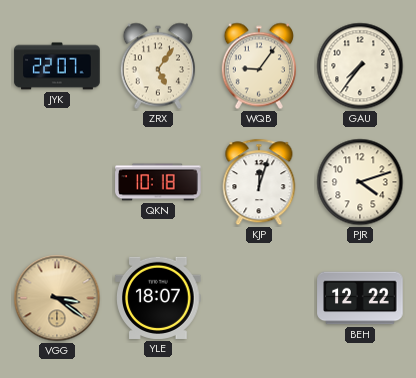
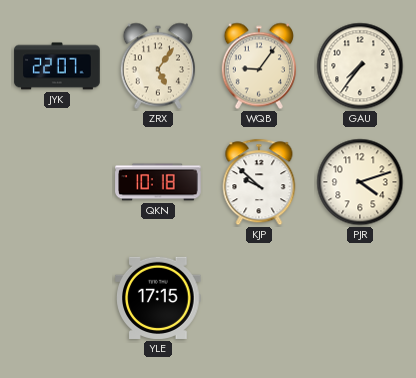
KJP: 12:03 -> 9:52
VGG: 3:21 -> none
YLE: 18:07 -> 17:15
BEH: 12:22 -> none
